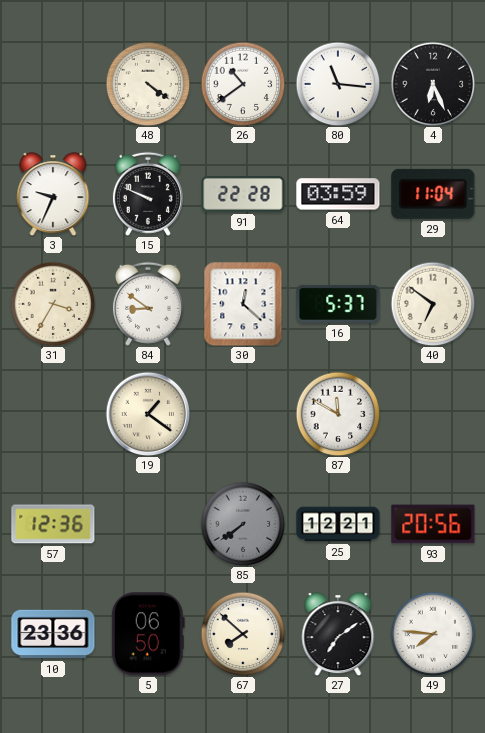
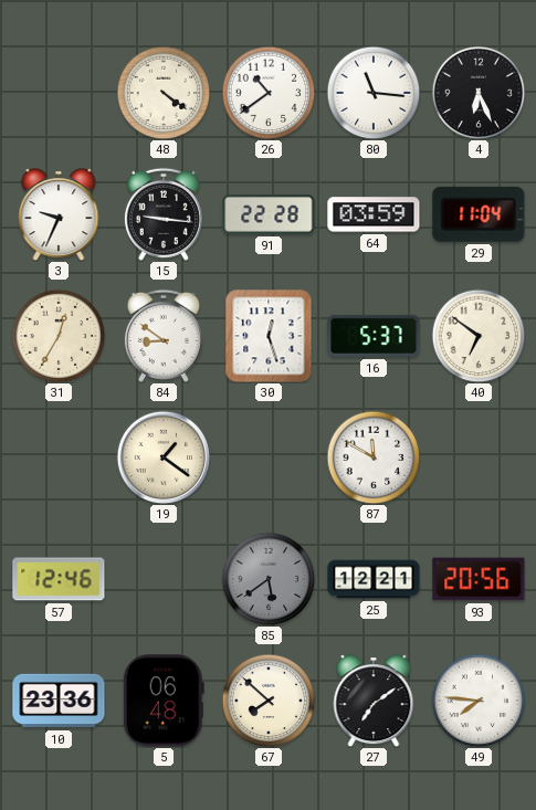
15: 9:49 -> 9:16
31: 3:35 -> 12:35
30: 12:22 -> 12:27
57: 12:36 -> 12:46
85: 7:39 -> 5:39
5: 06:50 -> 06:48
